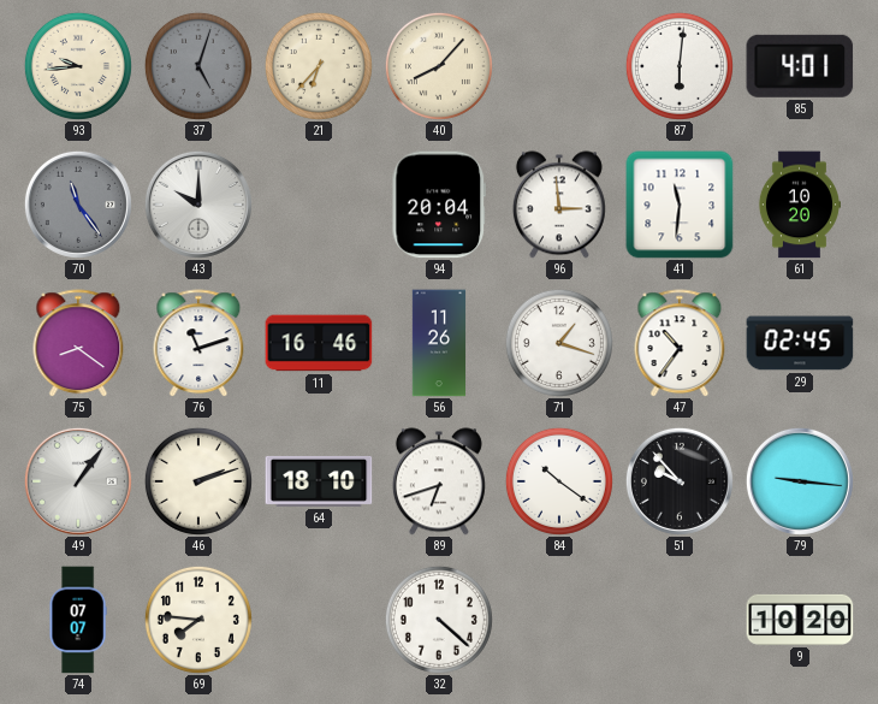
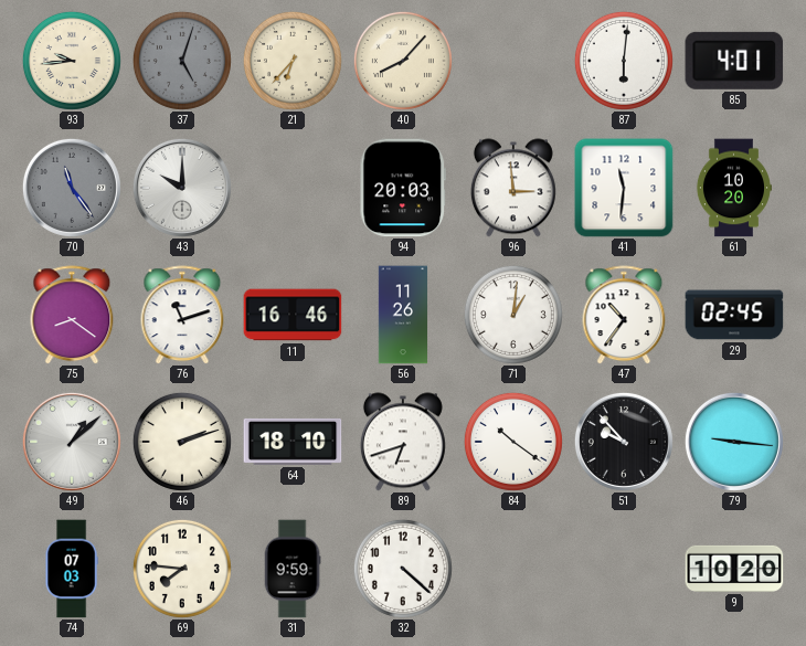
94: 20:04 -> 20:03
71: 1:18 -> 1:01
49: 1:06 -> 1:08
74: 07:07 -> 07:03
31: none -> 9:59
